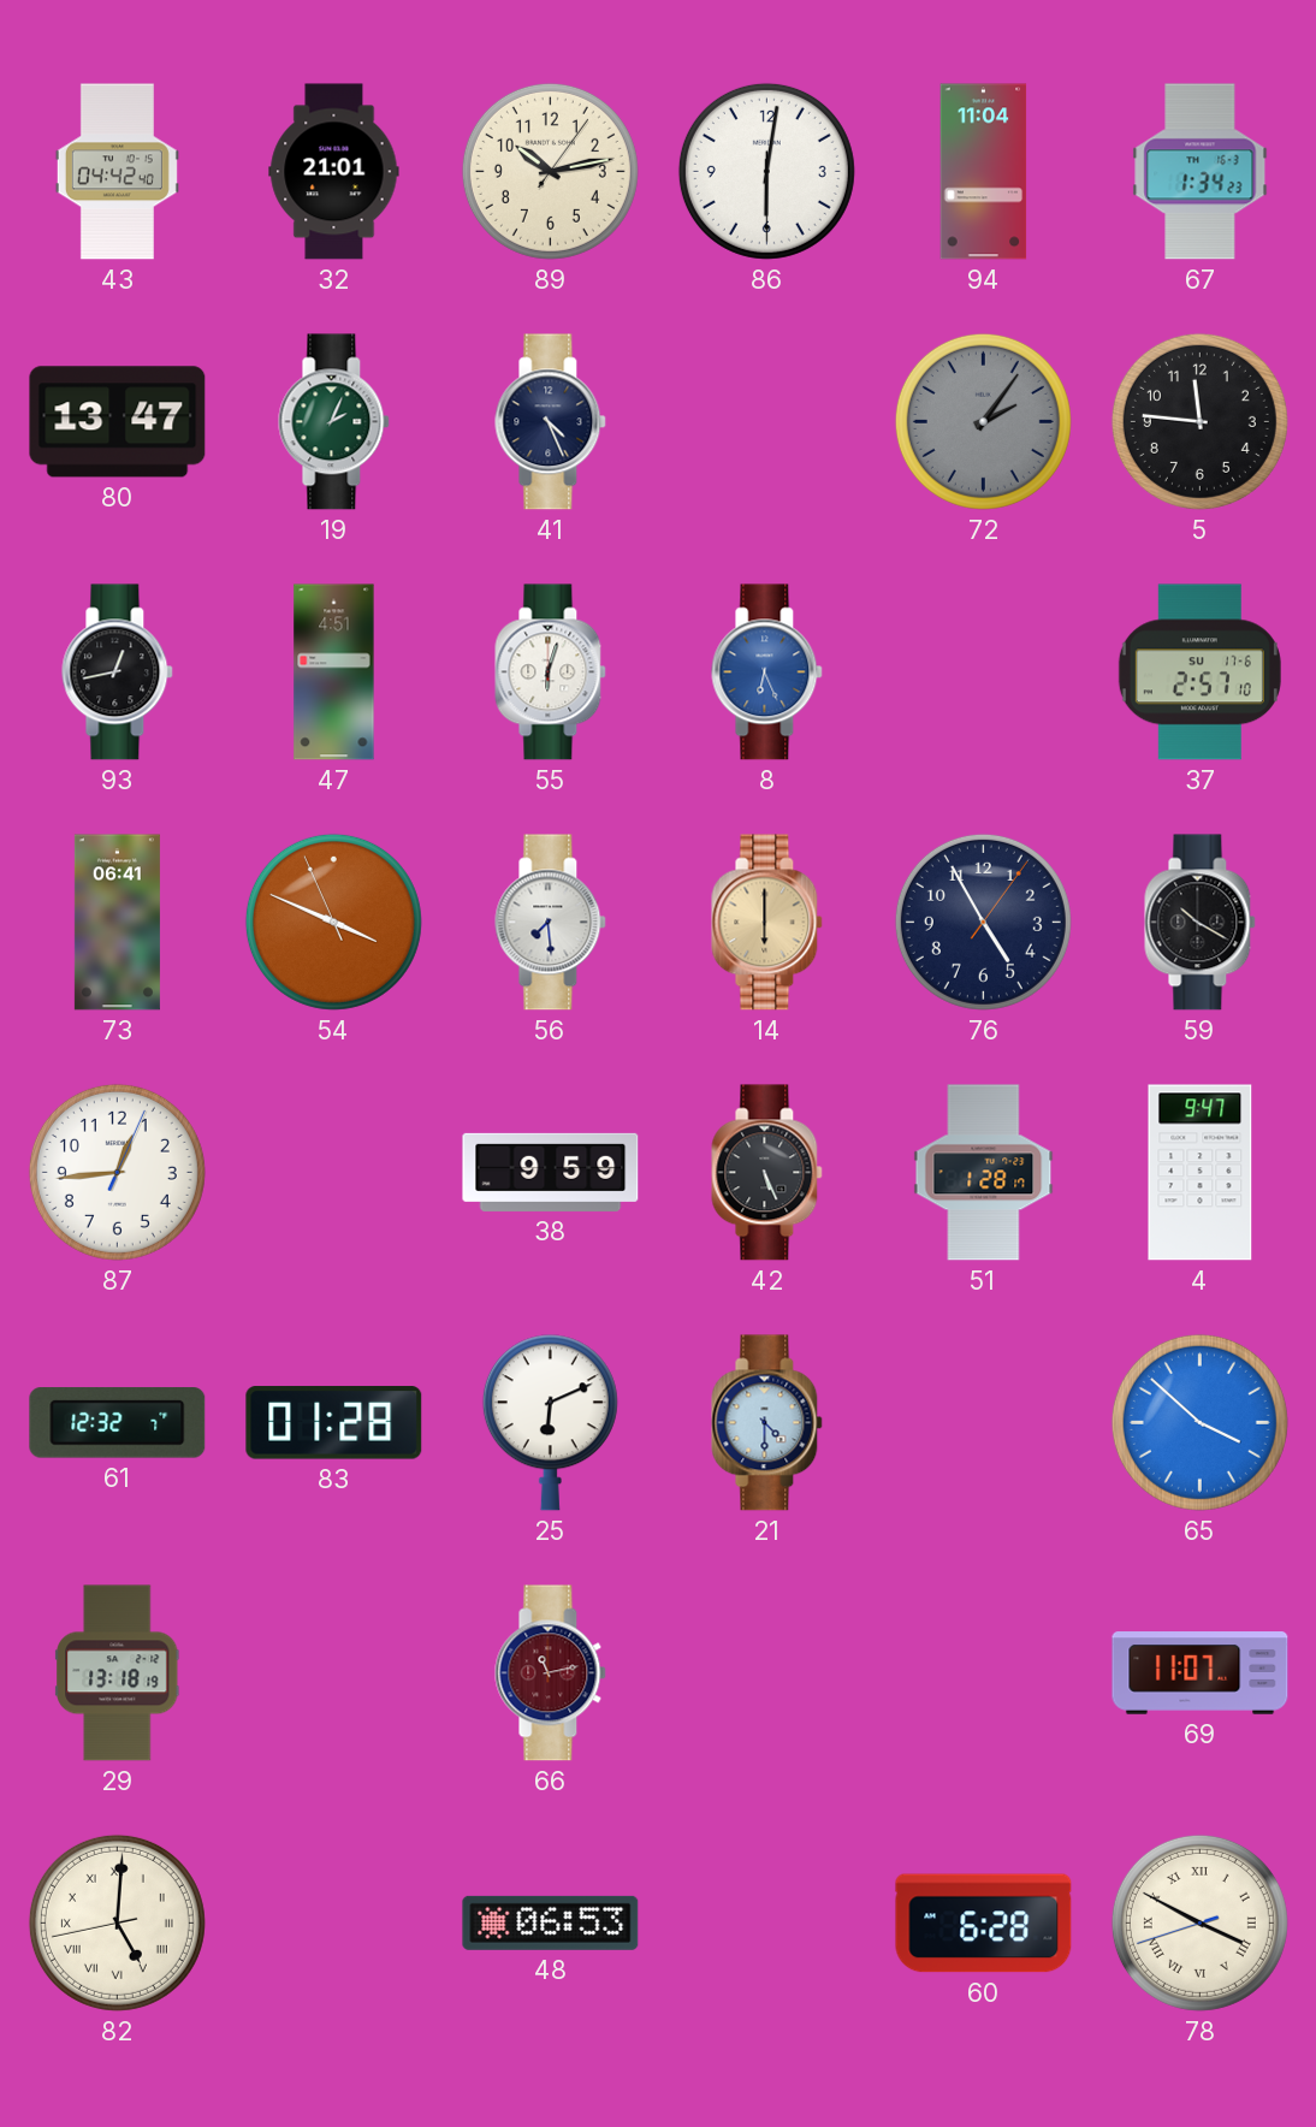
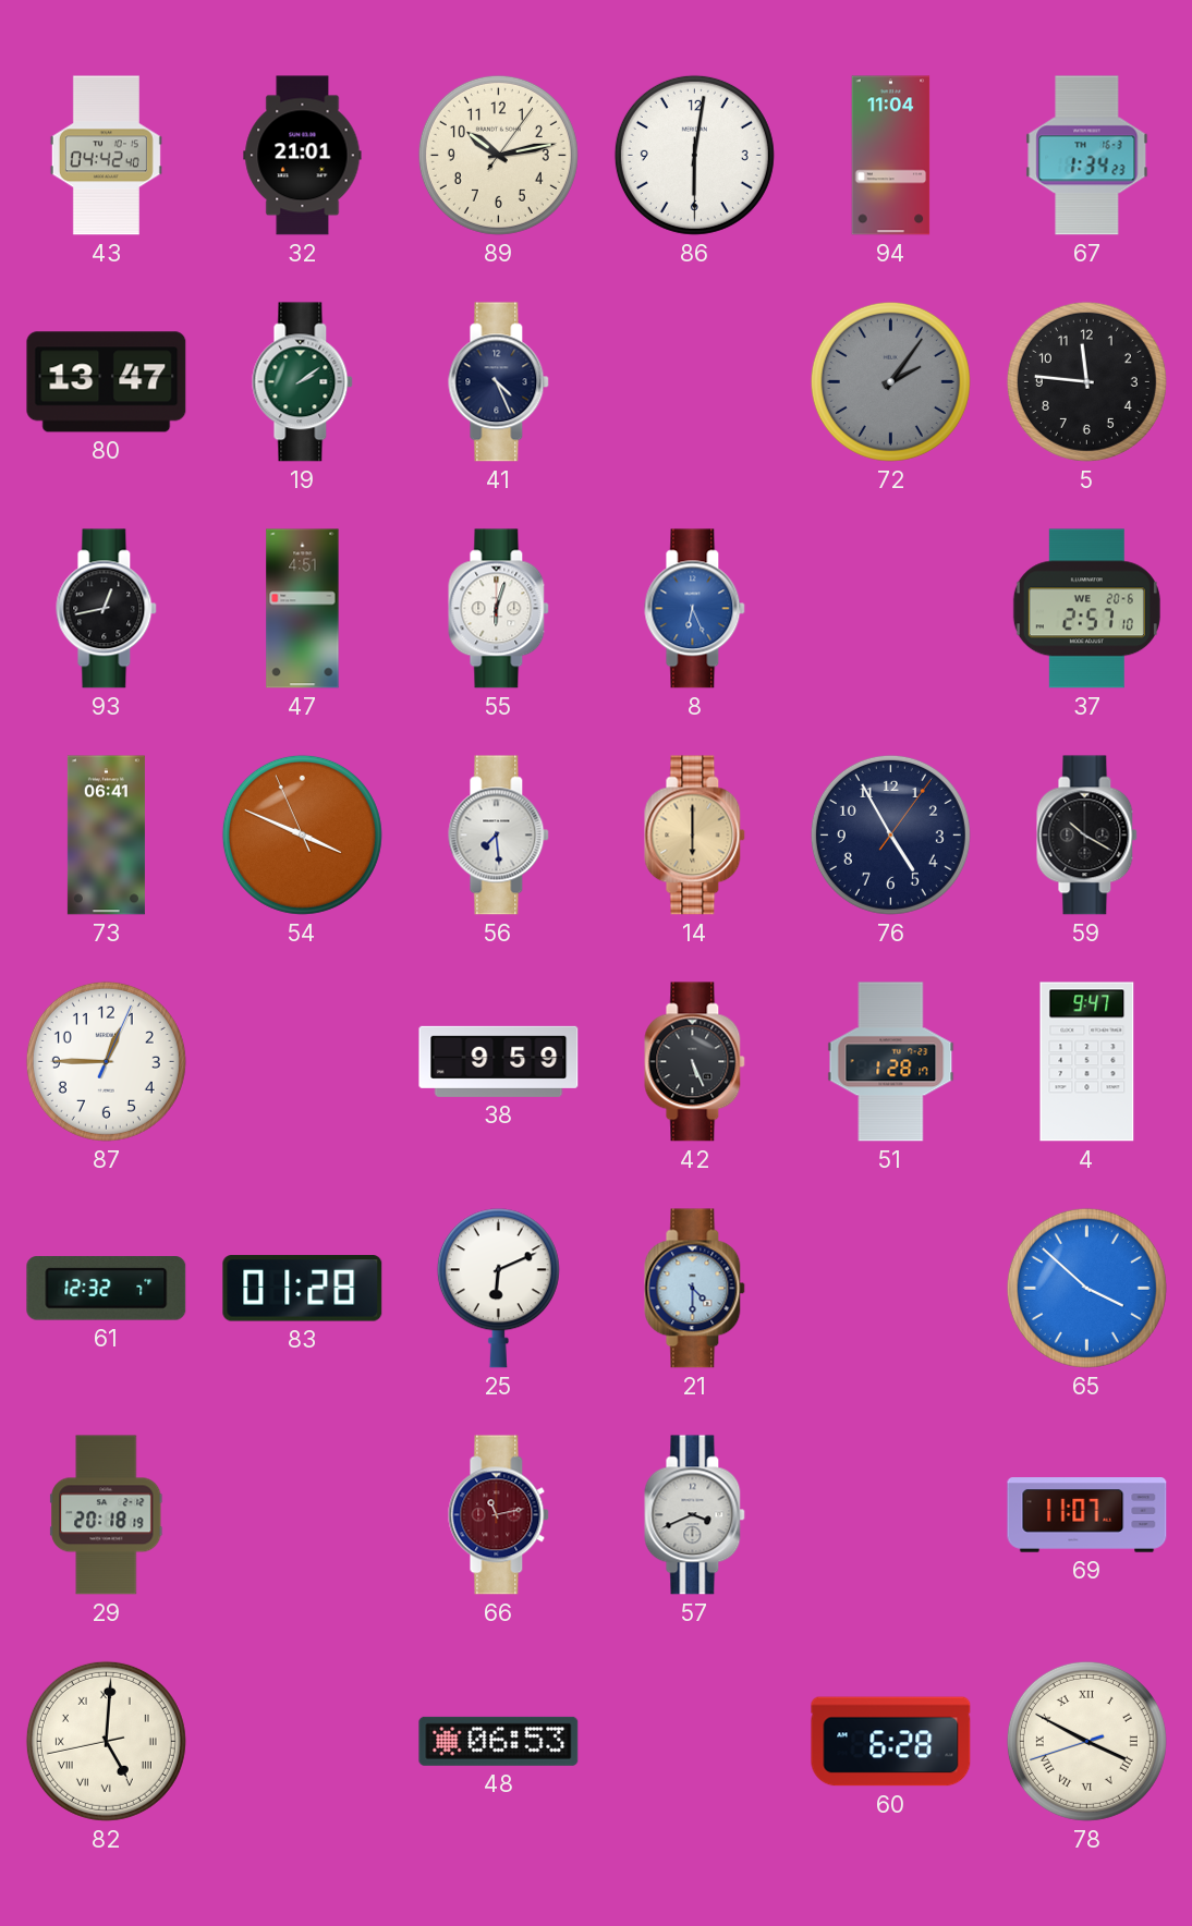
19: 2:04 -> 2:09
37 date: SU 17-6 -> WE 20-6
87: 12:44 -> 12:45
29: 13:18 -> 20:18
57: none -> 3:41
